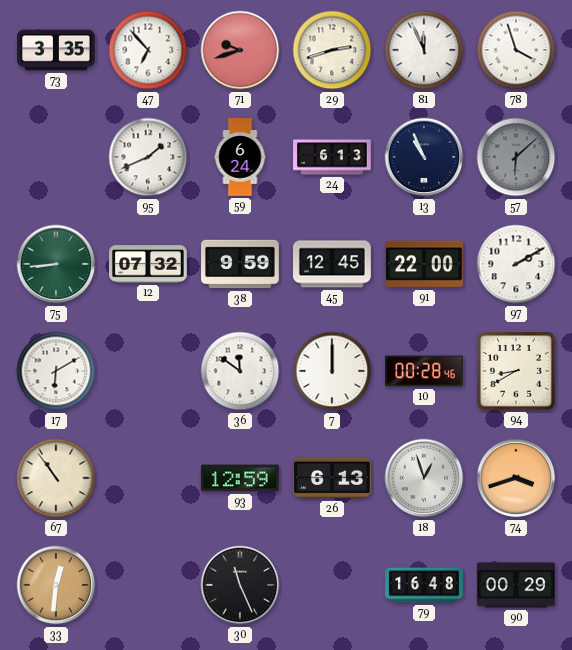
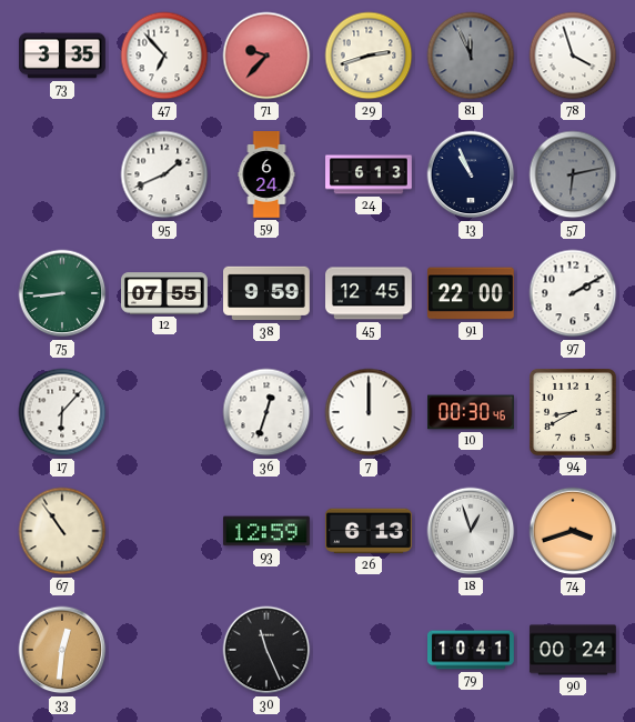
71: 9:42 -> 9:37
81 dial: white -> grey
57: 6:08 -> 6:13
12: 07:32 -> 07:55
17: 6:10 -> 6:07
36: 11:51 -> 12:33
10: 00:28 -> 00:30
79: 16:48 -> 10:41
90: 00:29 -> 00:24
